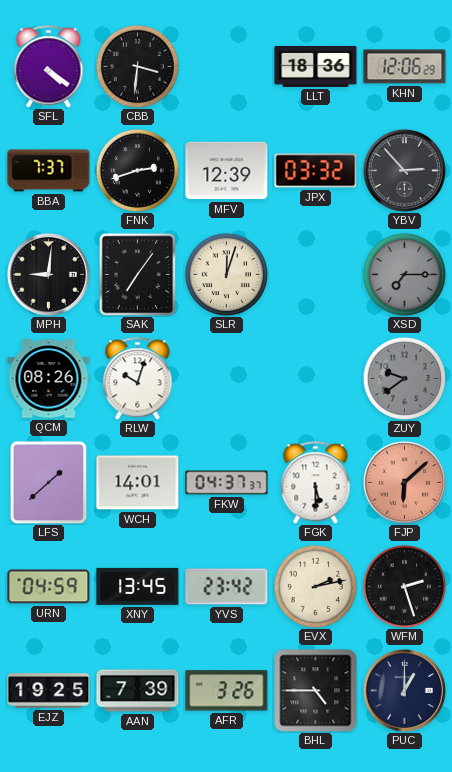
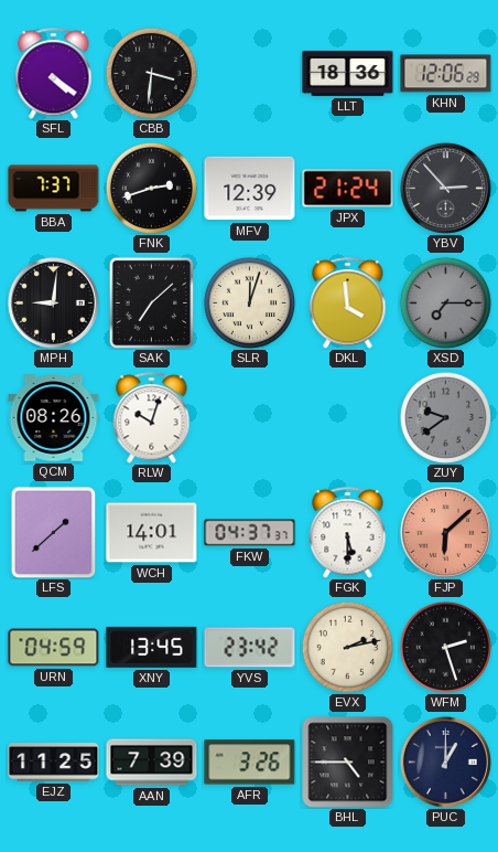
JPX: 03:32 -> 21:24
SAK: 7:06 -> 7:08
DKL: none -> 3:59
EJZ: 19:25 -> 11:25
